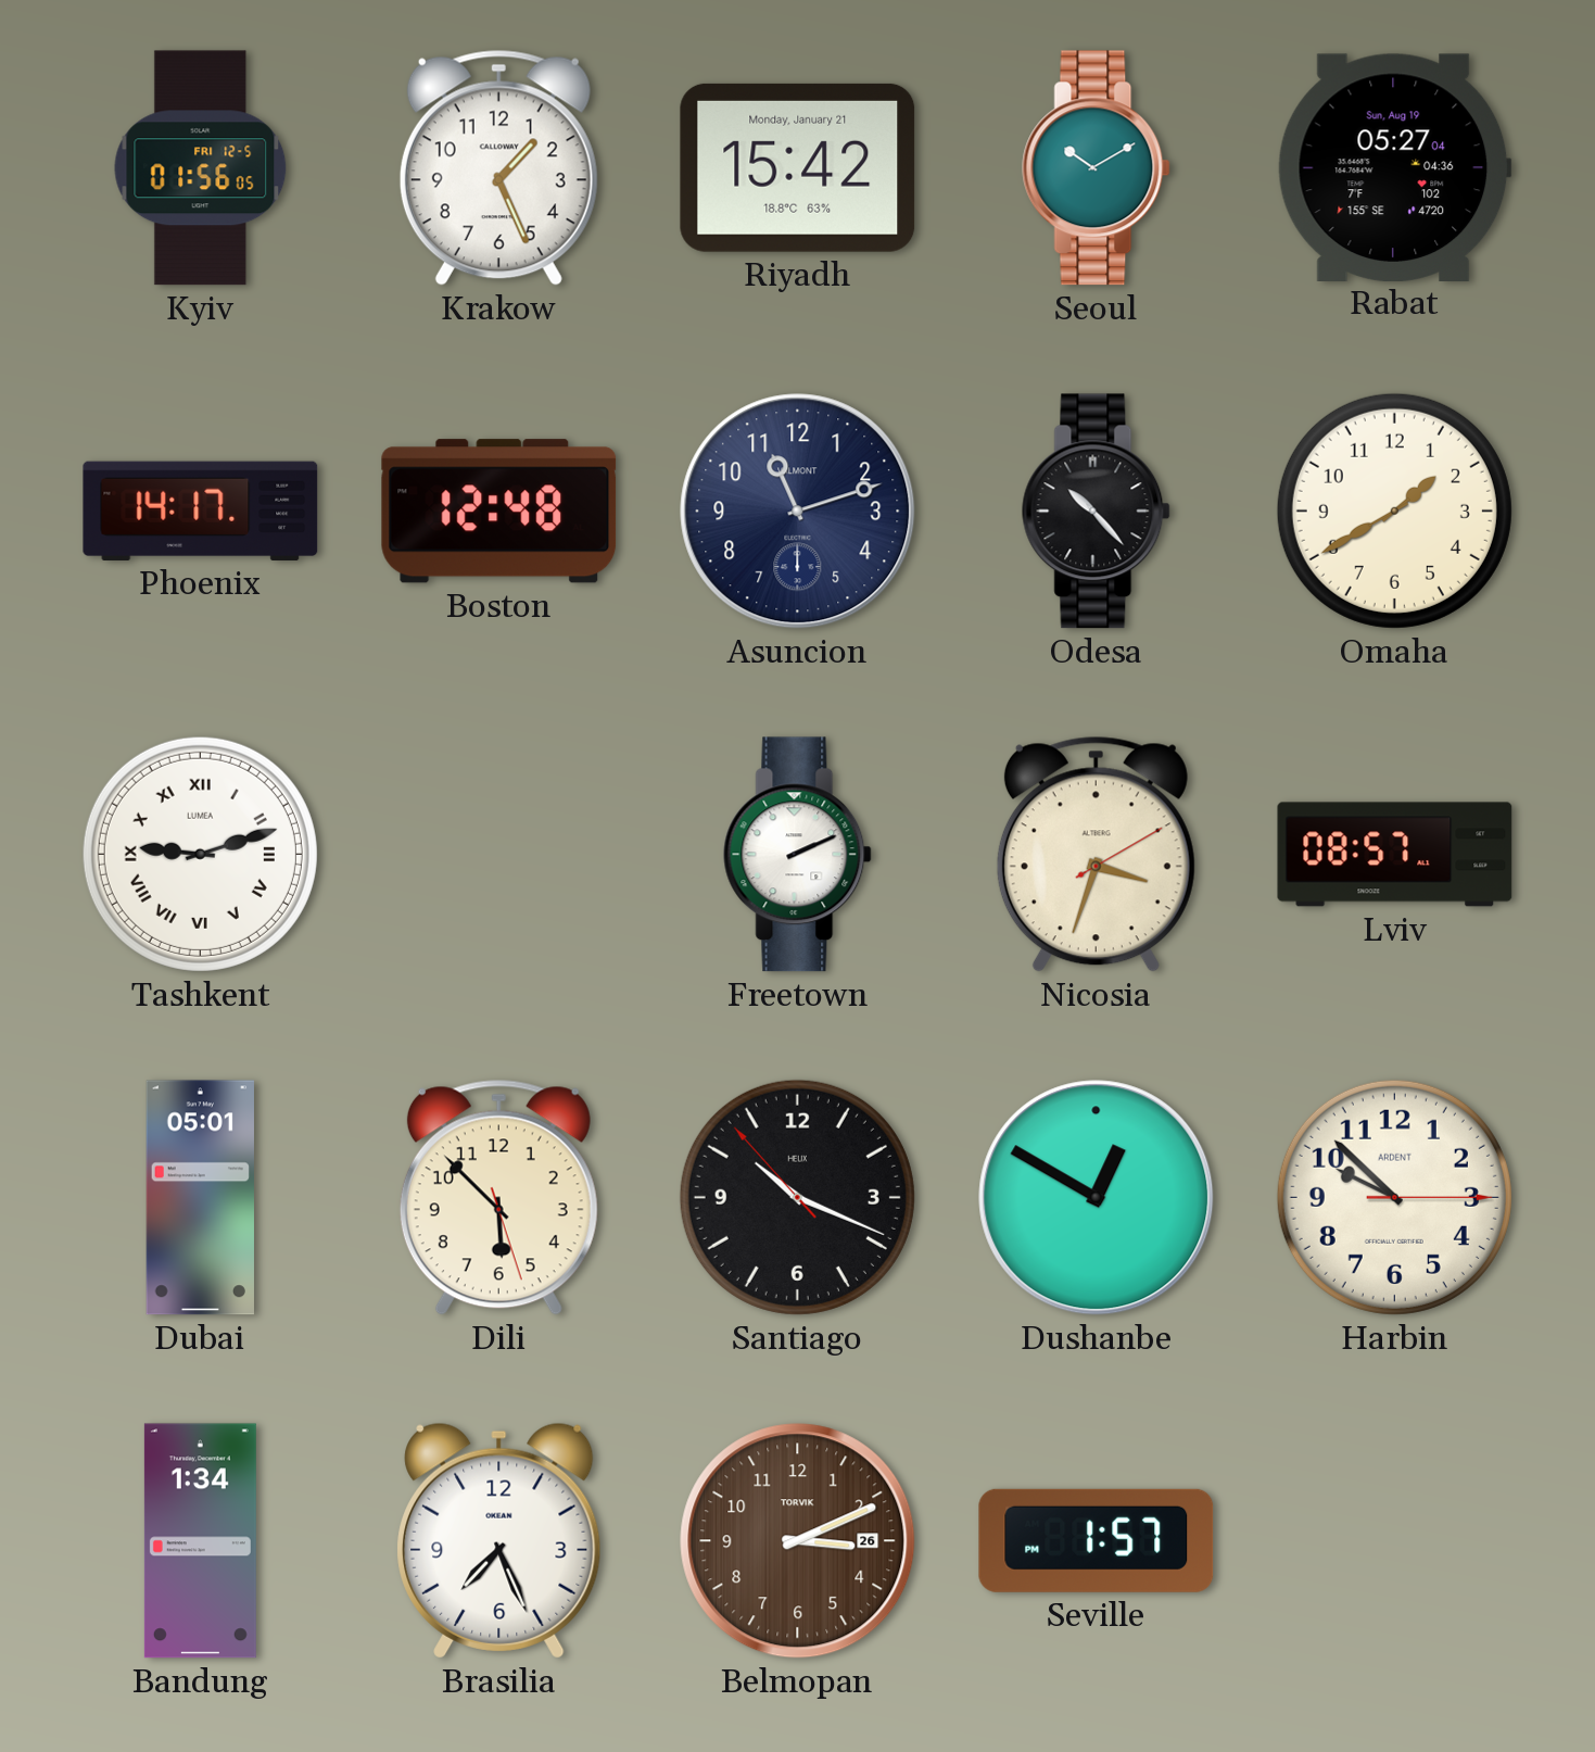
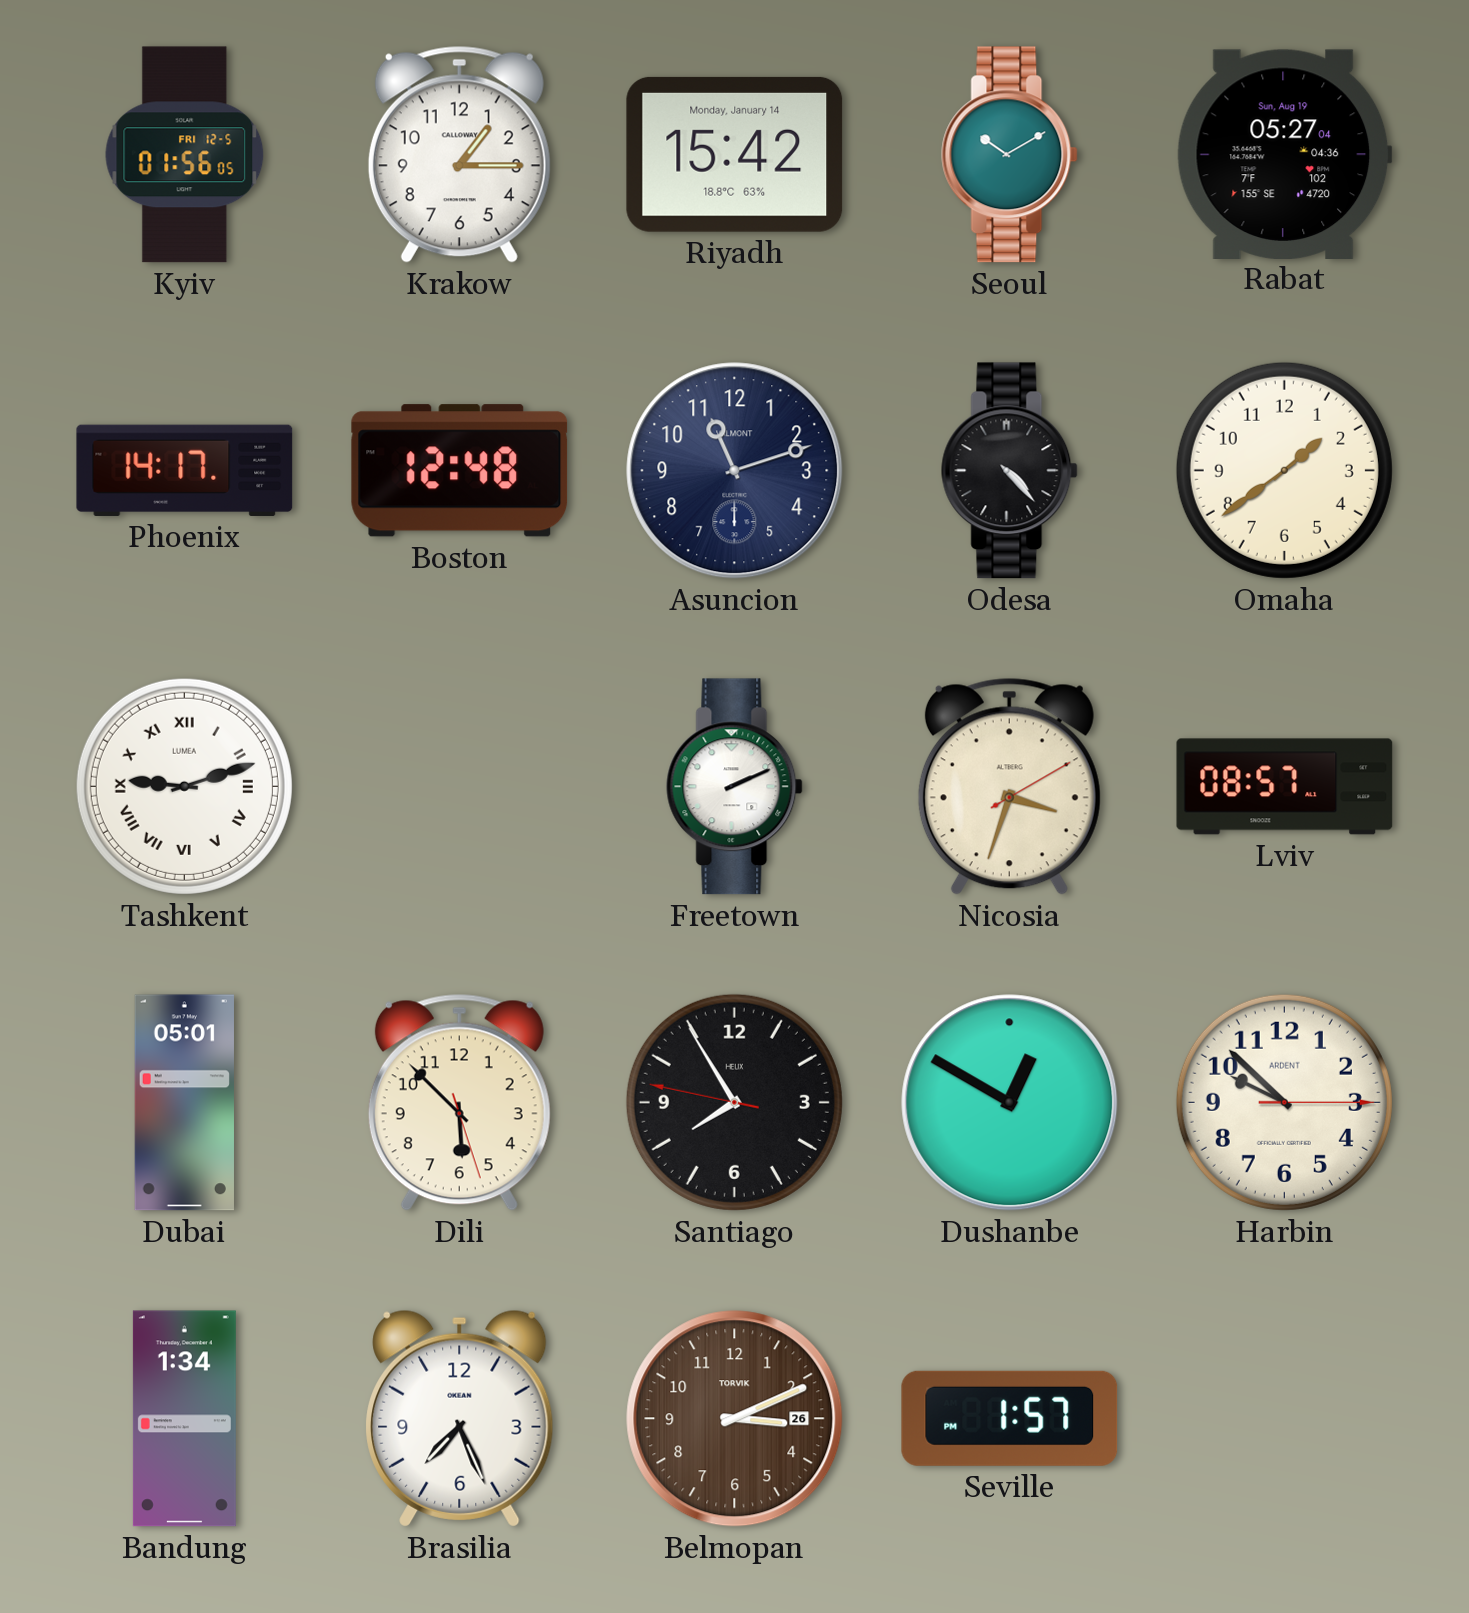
Krakow: 1:26 -> 1:15
Riyadh date: Monday, January 21 -> Monday, January 14
Odesa: 10:23 -> 4:23
Omaha: 1:40 -> 1:39
Santiago: 10:18 -> 7:54
